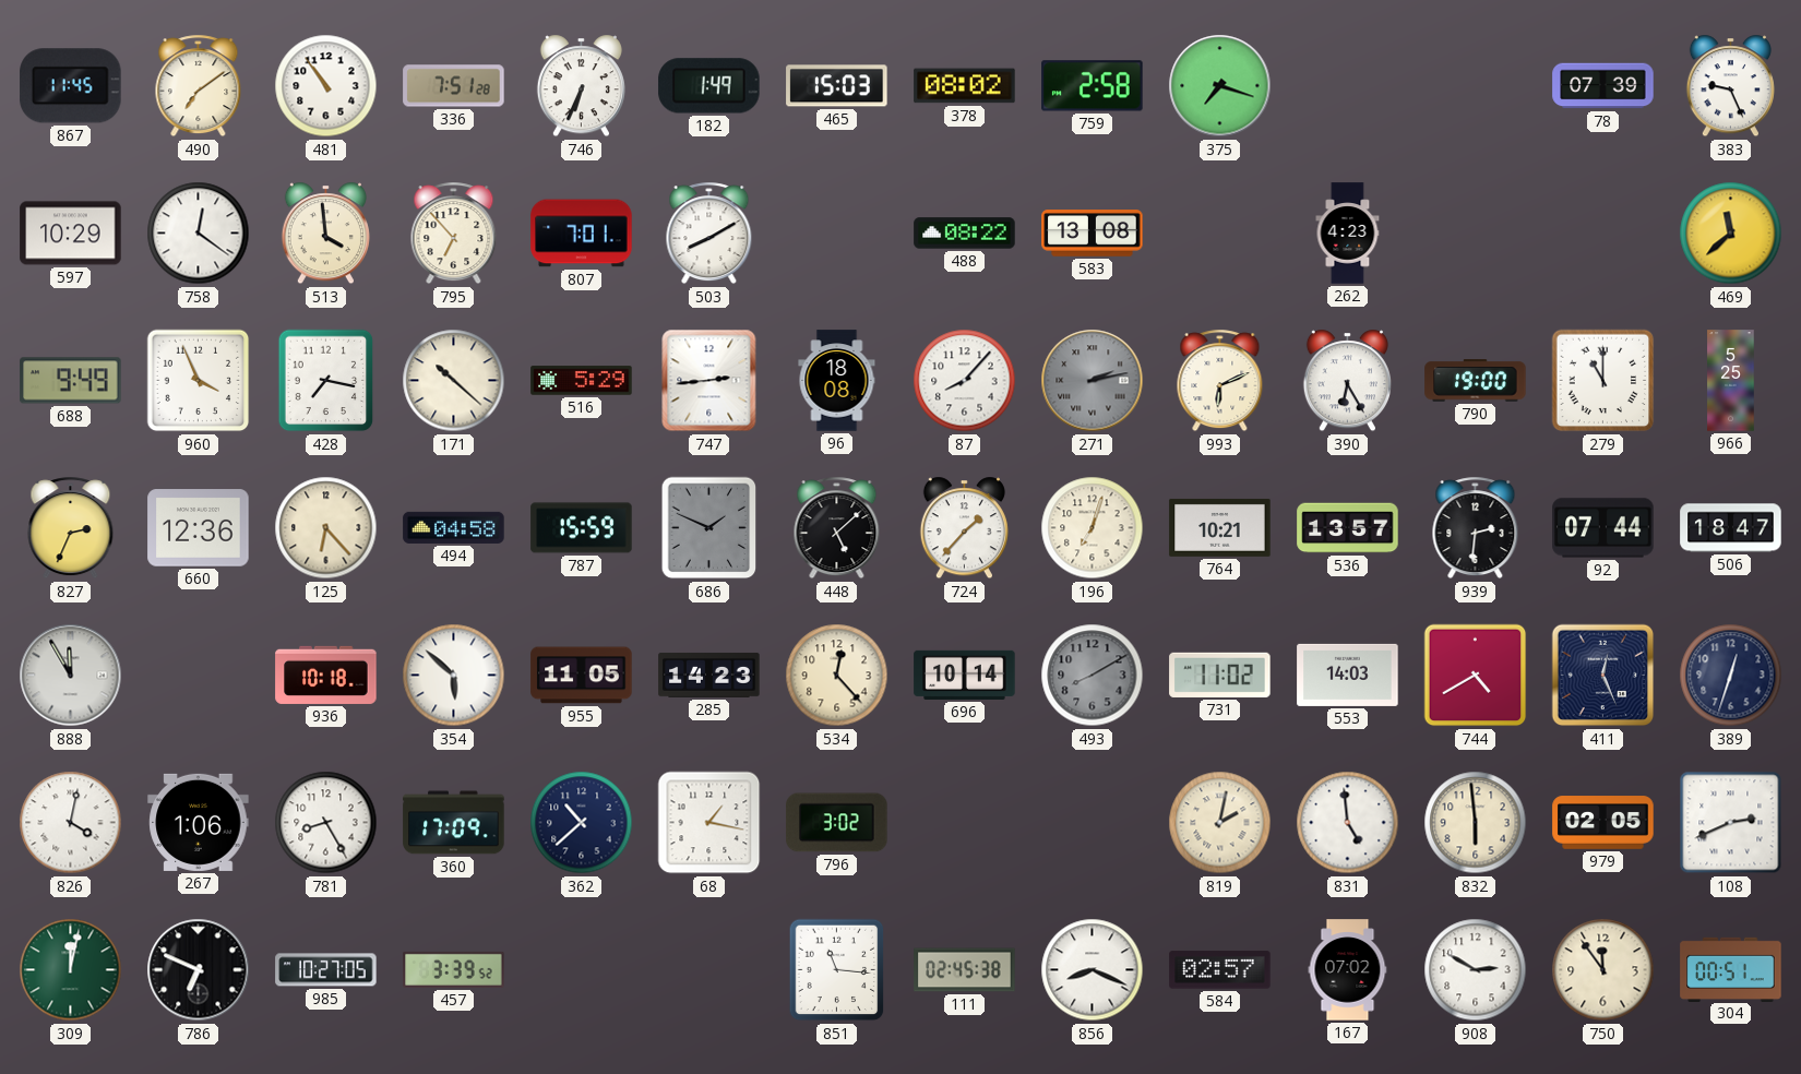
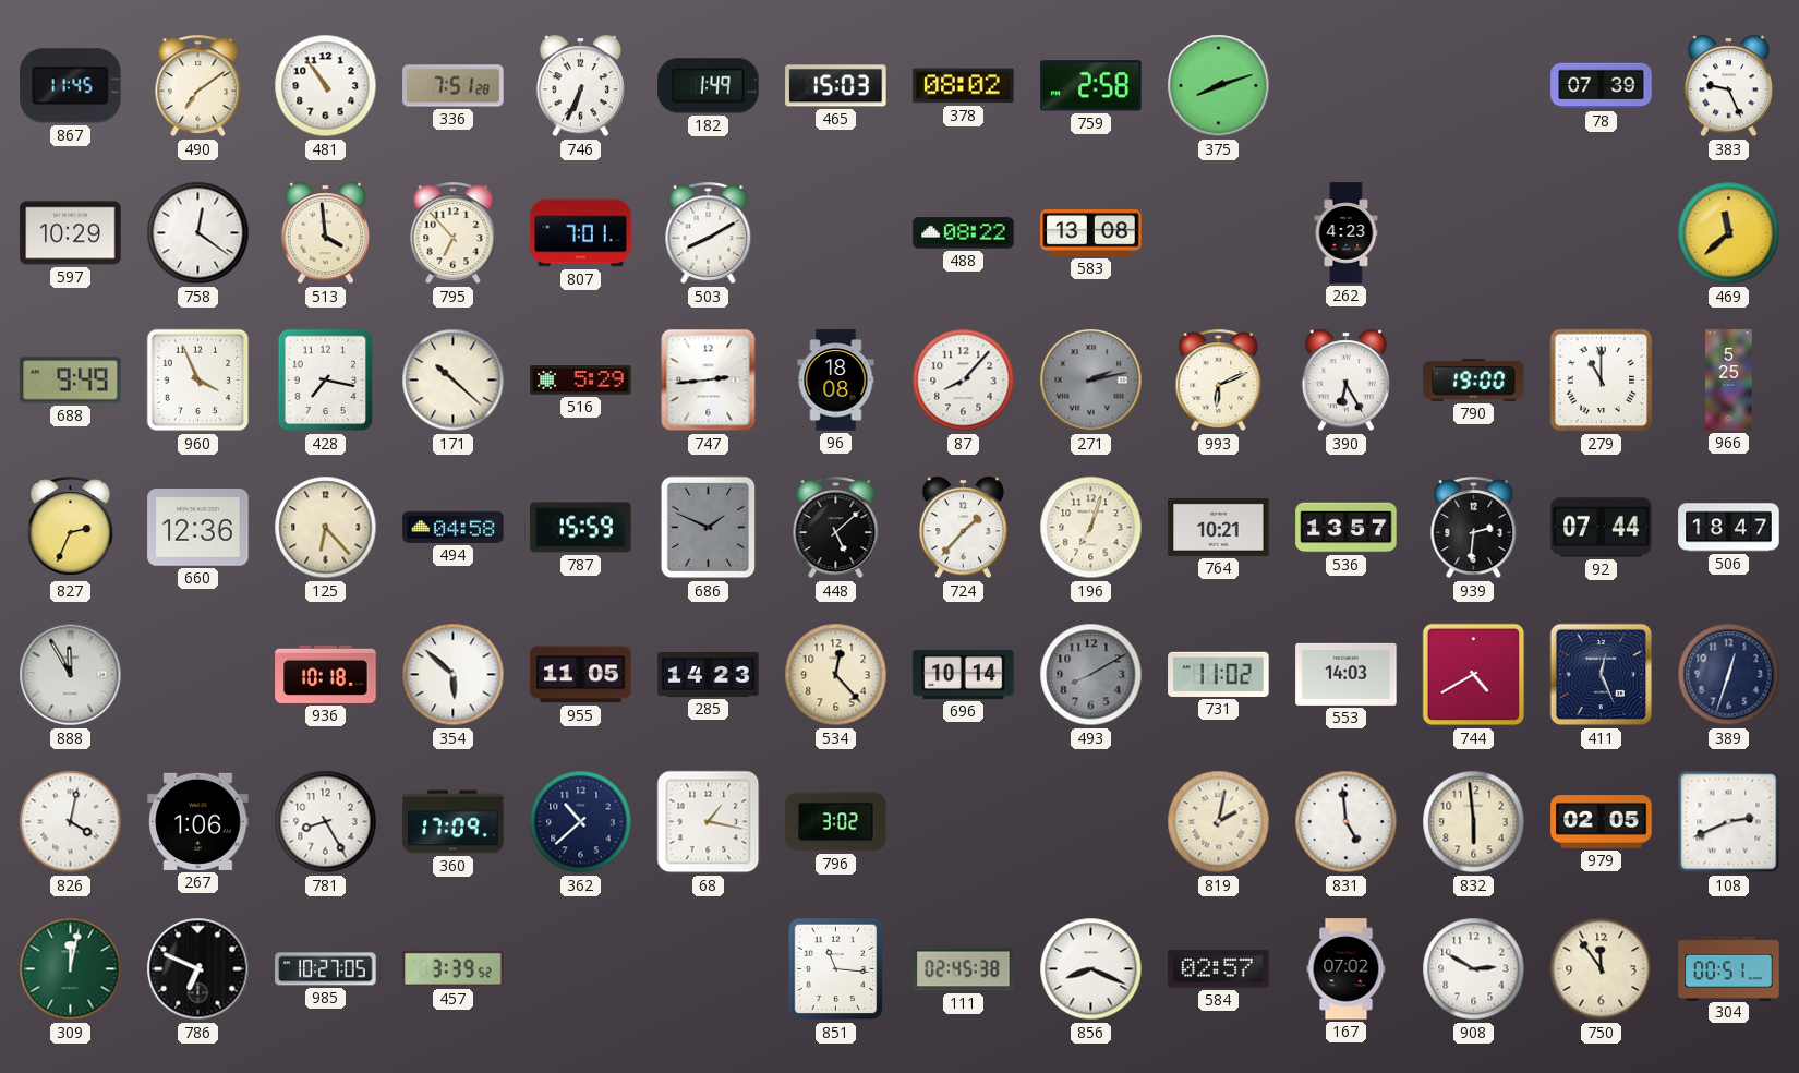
375: 7:18 -> 8:12
